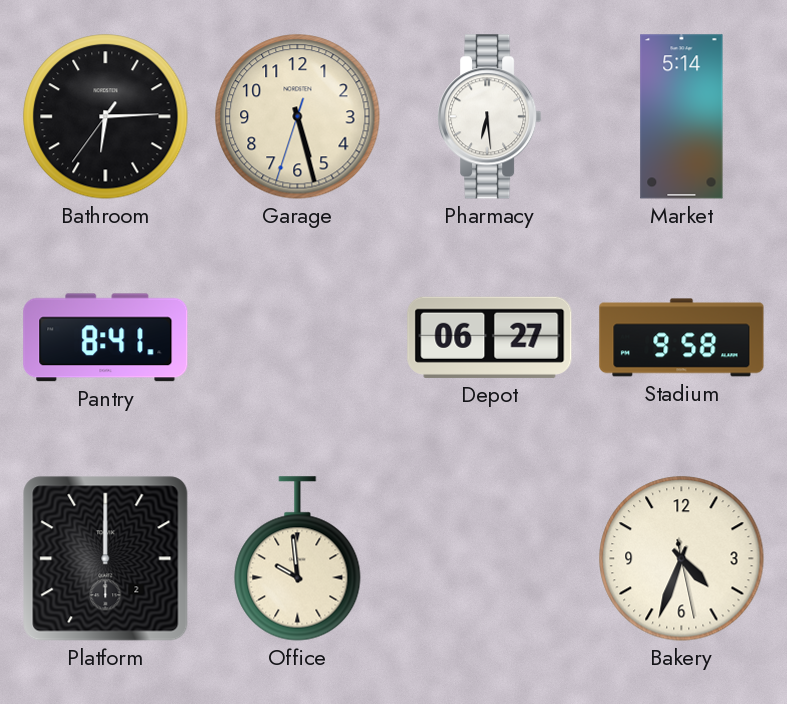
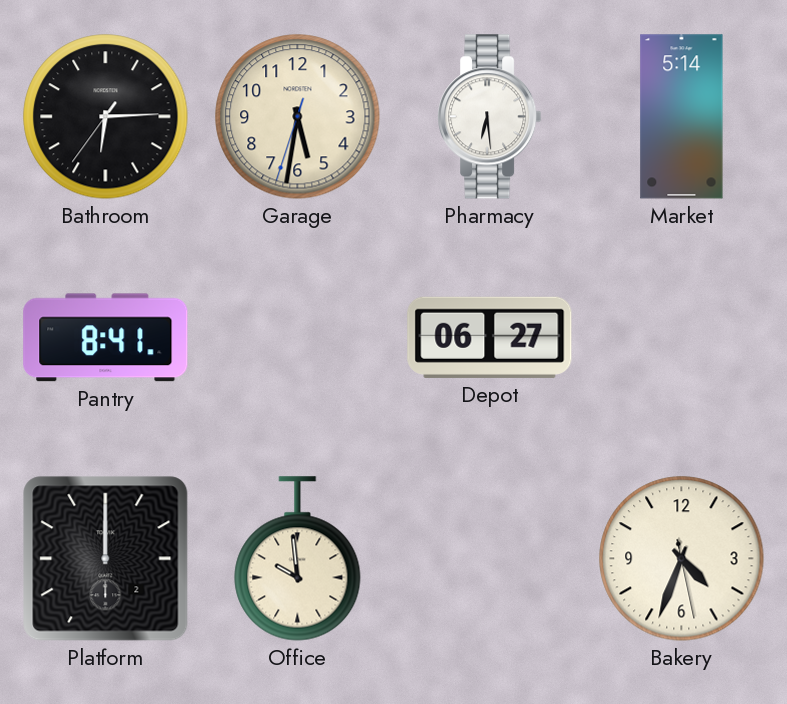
Garage: 5:27 -> 5:31
Stadium: 9:58 -> none
